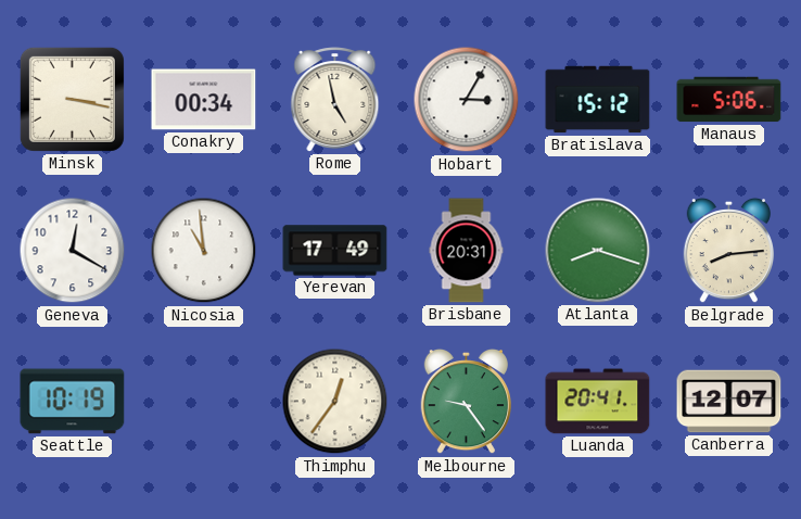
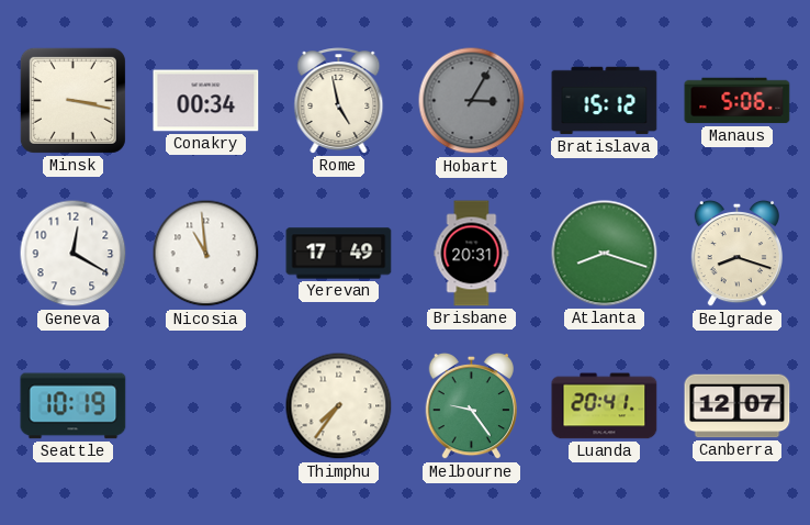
Hobart dial: white -> grey
Belgrade: 8:14 -> 8:18
Thimphu: 12:36 -> 7:36
